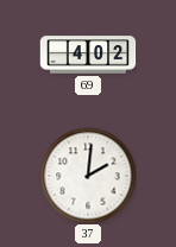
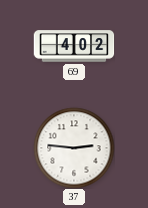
37: 2:01 -> 2:46
